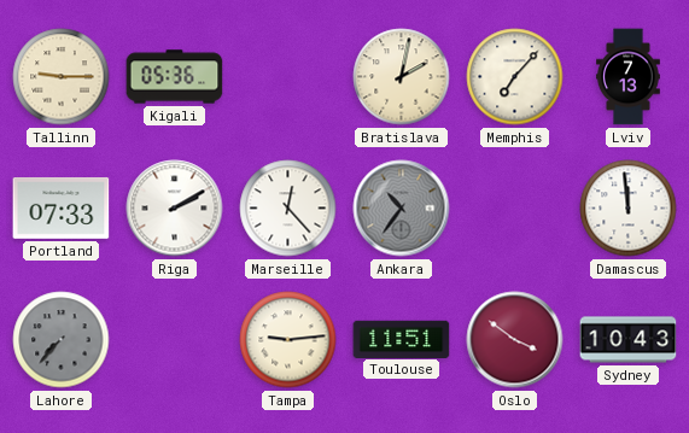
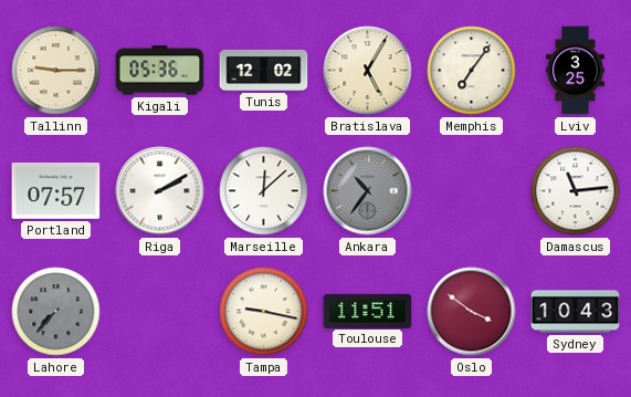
Tunis: none -> 12:02
Bratislava: 2:02 -> 5:05
Memphis: 7:07 -> 7:06
Lviv: 7:13 -> 3:25
Portland: 07:33 -> 07:57
Marseille: 12:23 -> 12:08
Damascus: 11:59 -> 11:14
Tampa: 9:14 -> 9:17
